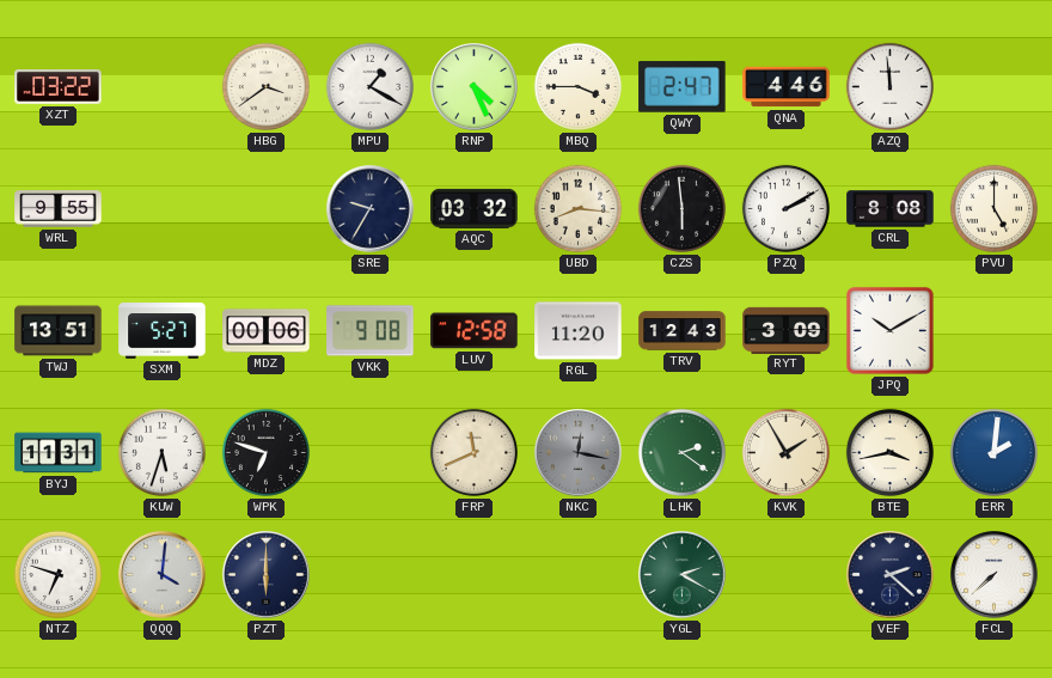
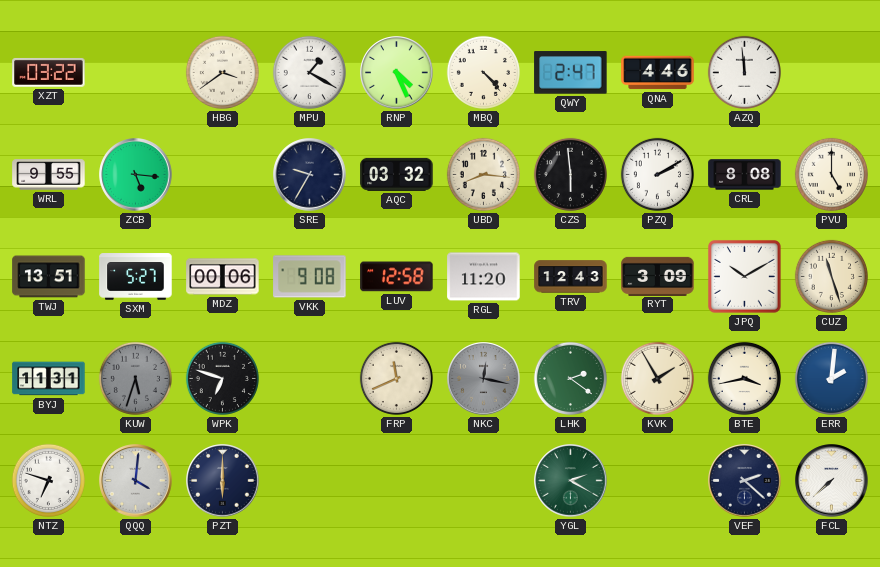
MBQ: 3:45 -> 4:23
ZCB: none -> 5:16
CUZ: none -> 11:27
KUW dial: white -> grey
